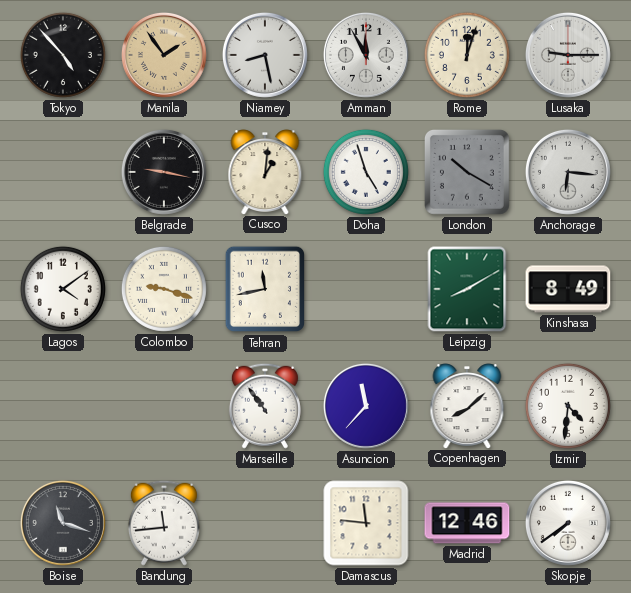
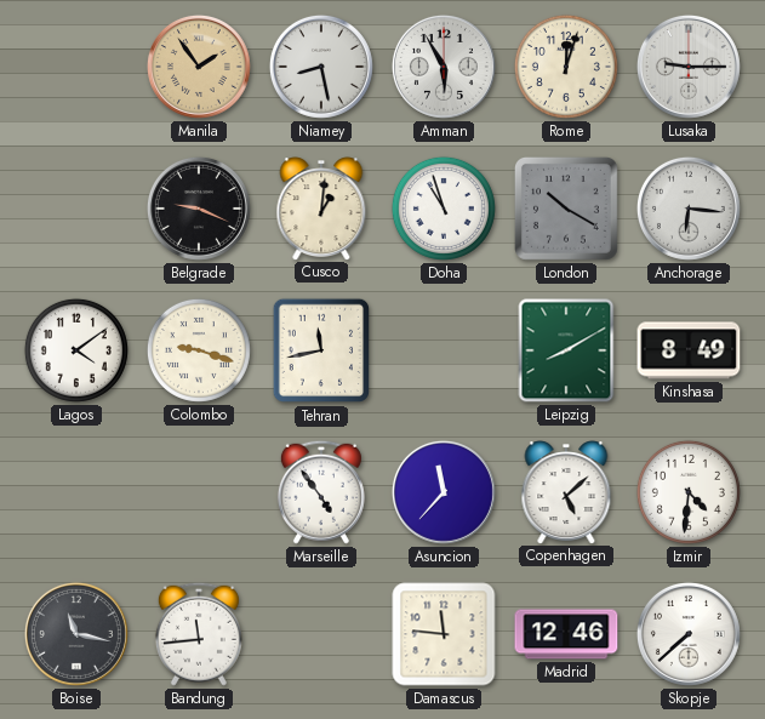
Tokyo: 4:53 -> none
Amman: 11:55 -> 5:55
Belgrade: 9:17 -> 9:19
Doha: 4:57 -> 10:57
Marseille: 10:54 -> 4:54
Copenhagen: 8:08 -> 5:08
Boise: 11:18 -> 11:17
Skopje: 7:39 -> 7:38
